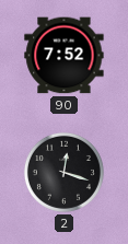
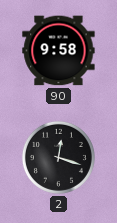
90: 7:52 -> 9:58
